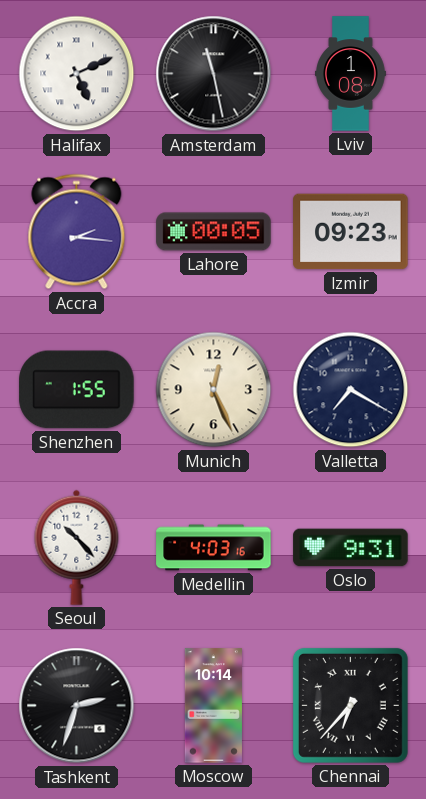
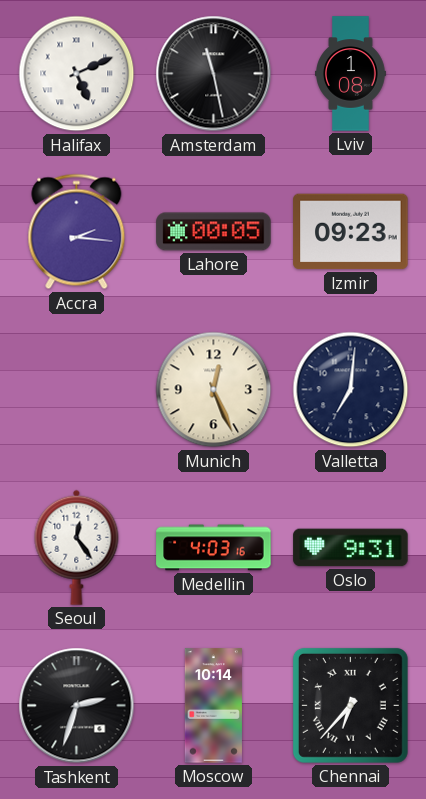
Shenzhen: 1:55 -> none
Valletta: 7:20 -> 7:01
Seoul: 10:23 -> 12:24
